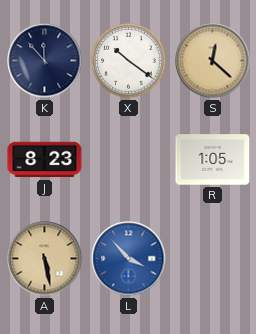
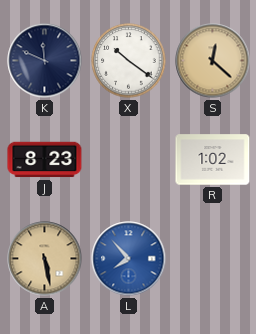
K: 11:53 -> 11:49
R: 1:05 -> 1:02
L: 3:53 -> 7:53
